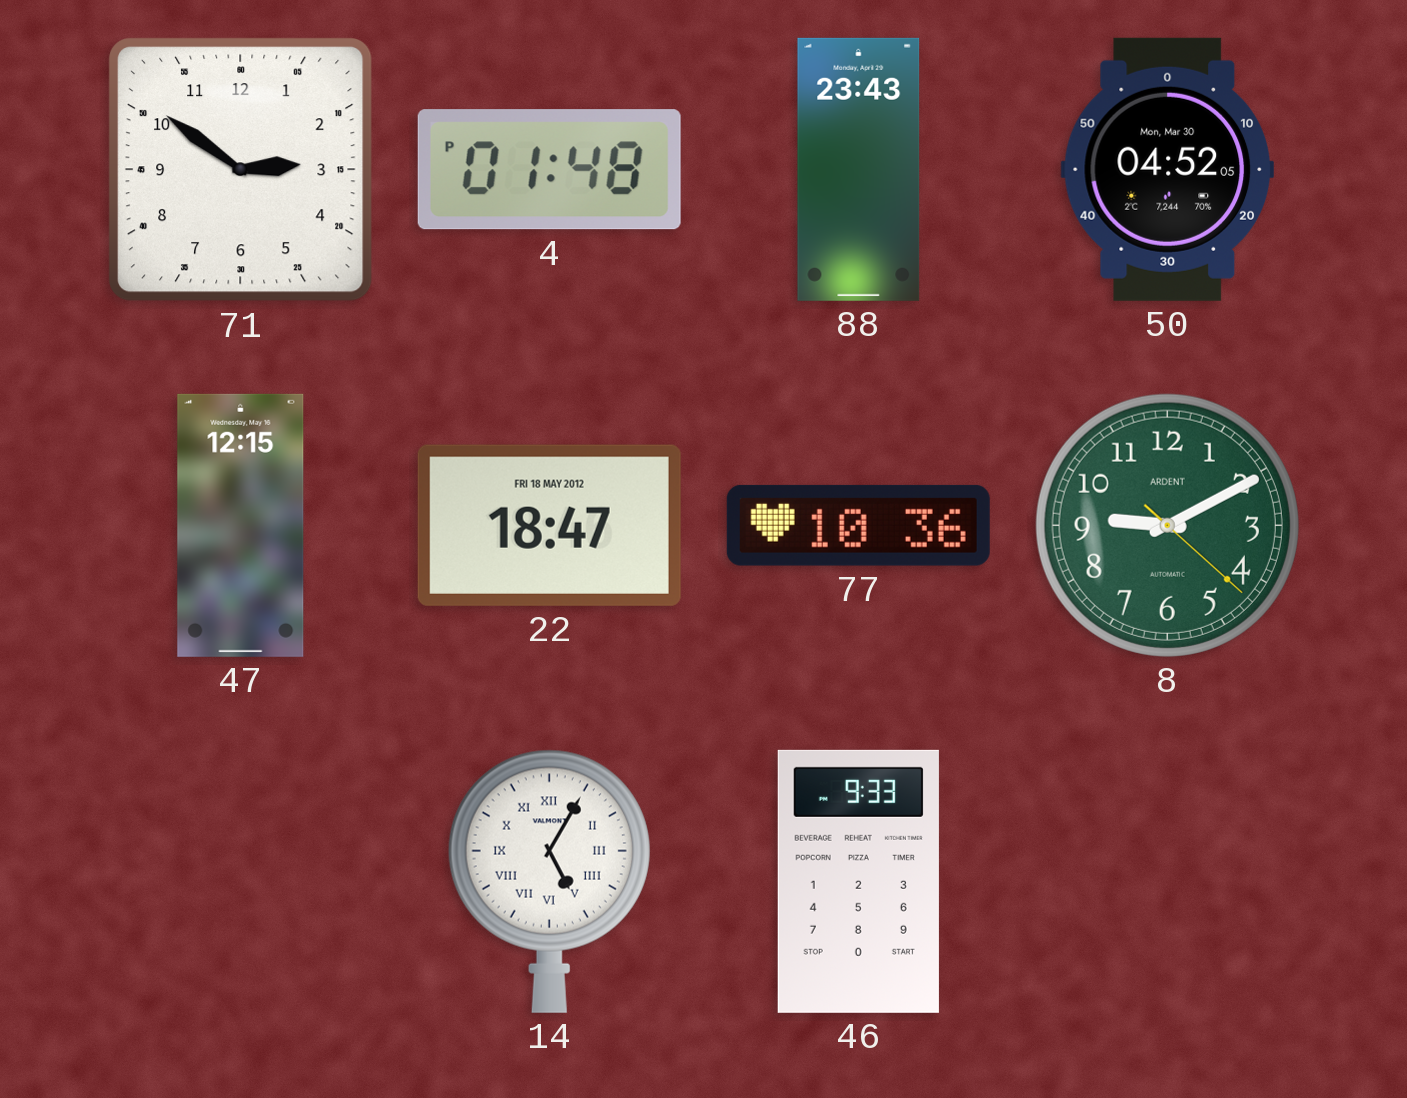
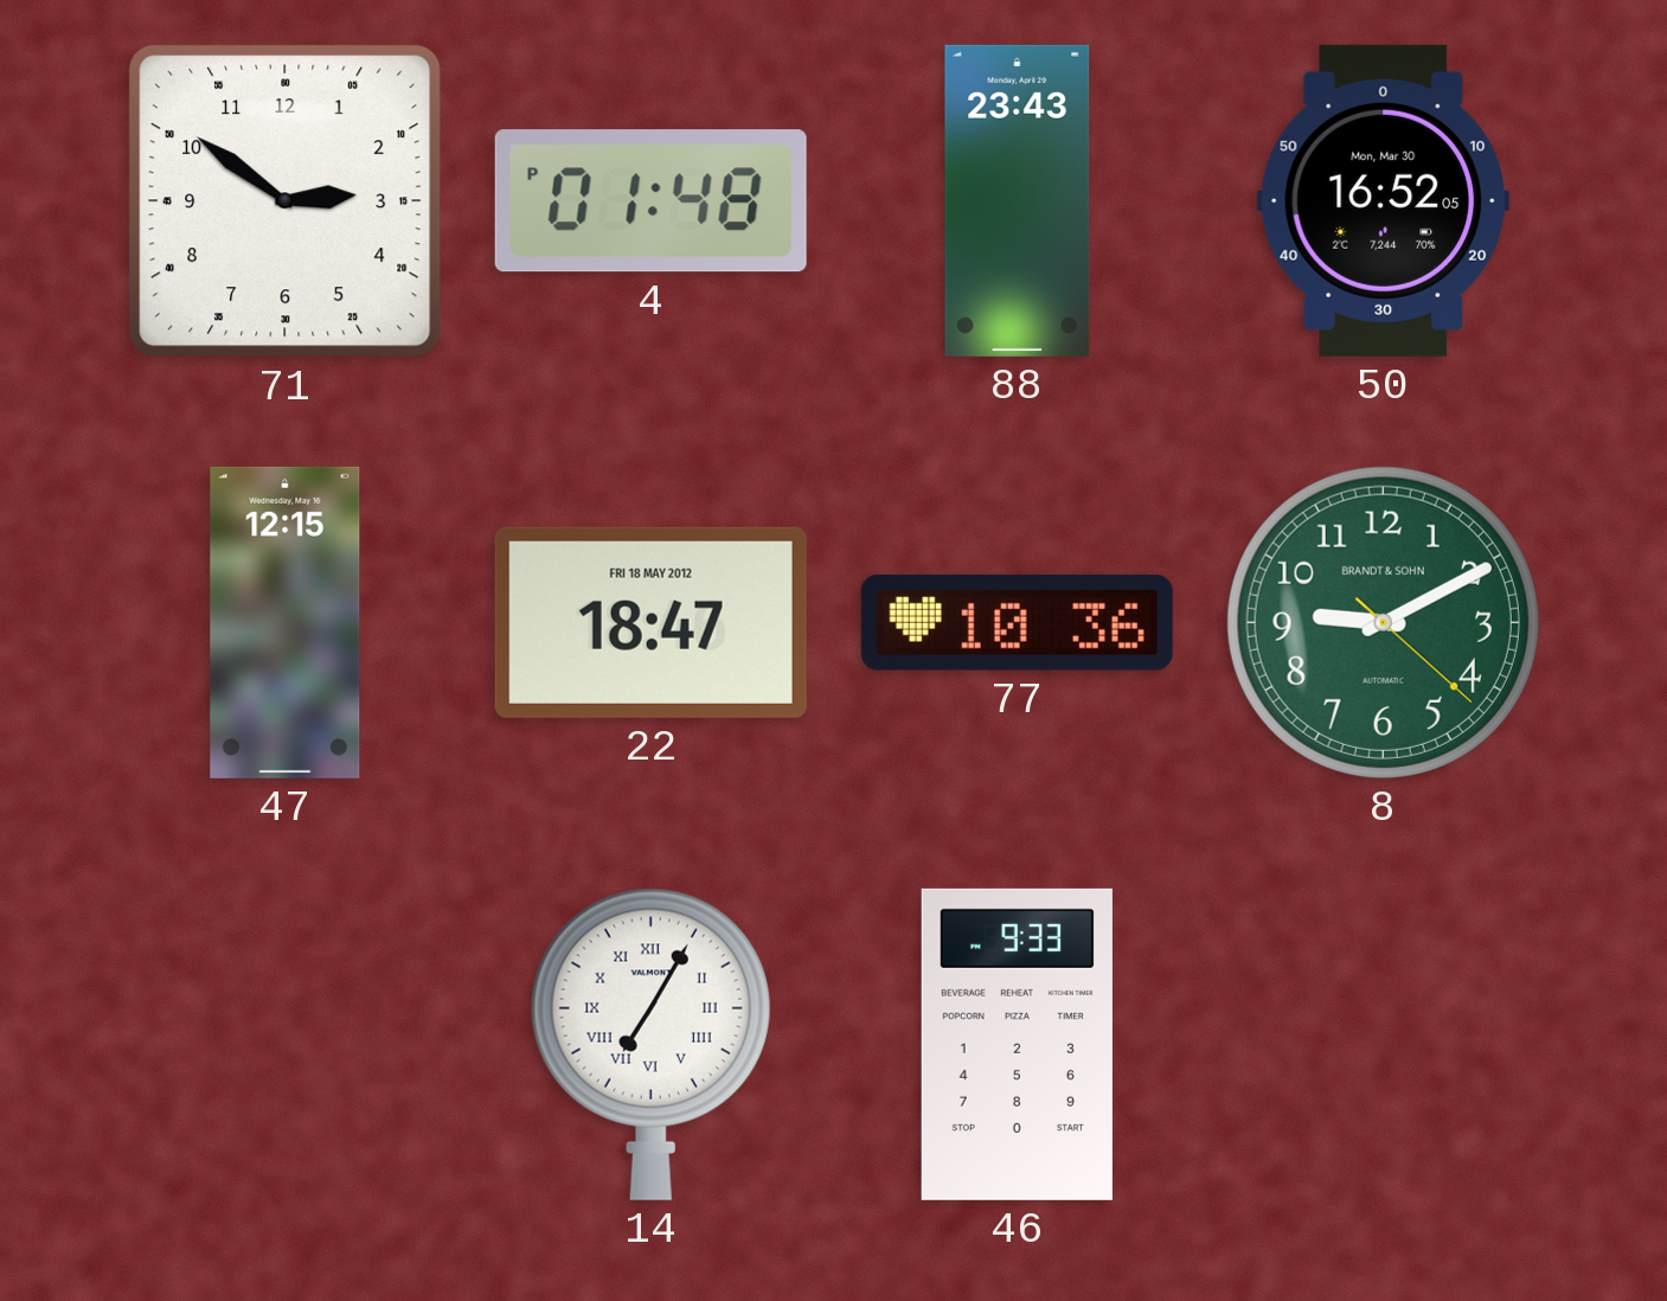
50: 04:52 -> 16:52
8 brand: ARDENT -> BRANDT & SOHN
14: 5:05 -> 7:05
